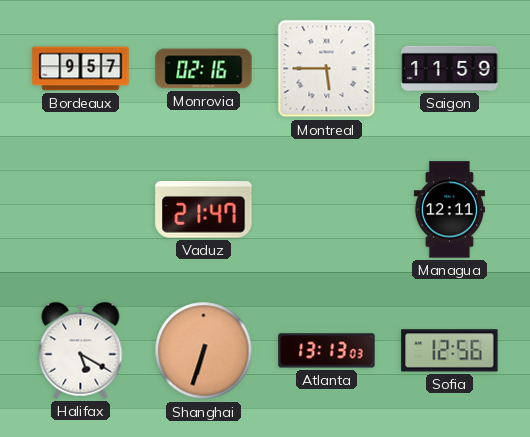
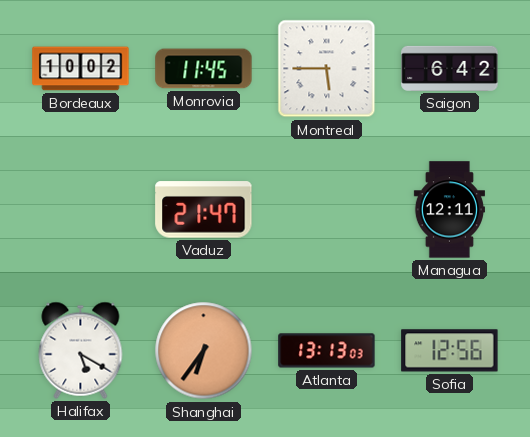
Bordeaux: 9:57 -> 10:02
Monrovia: 02:16 -> 11:45
Saigon: 11:59 -> 6:42
Shanghai: 6:33 -> 6:36
